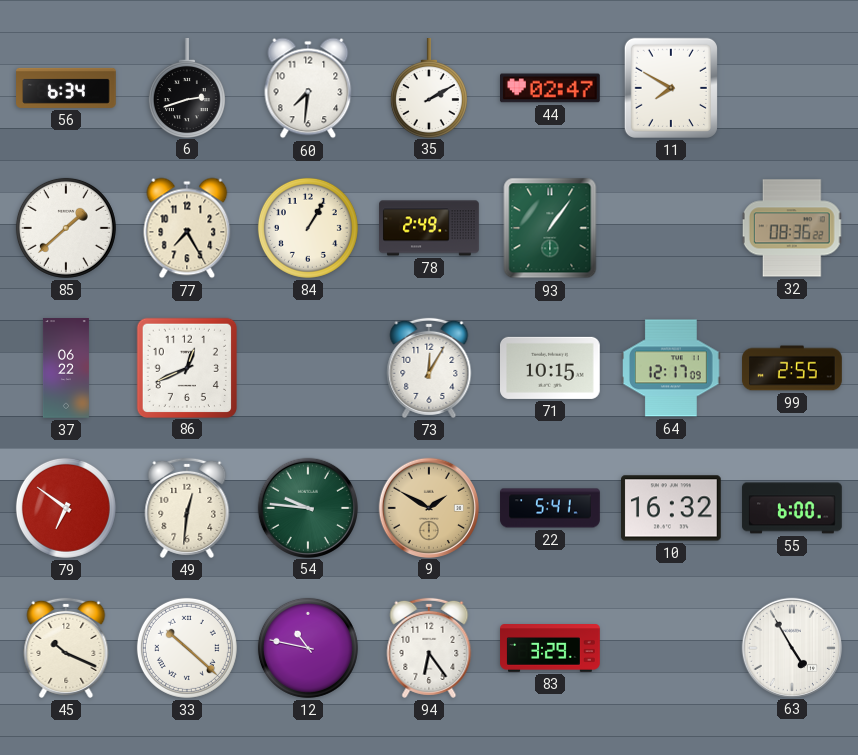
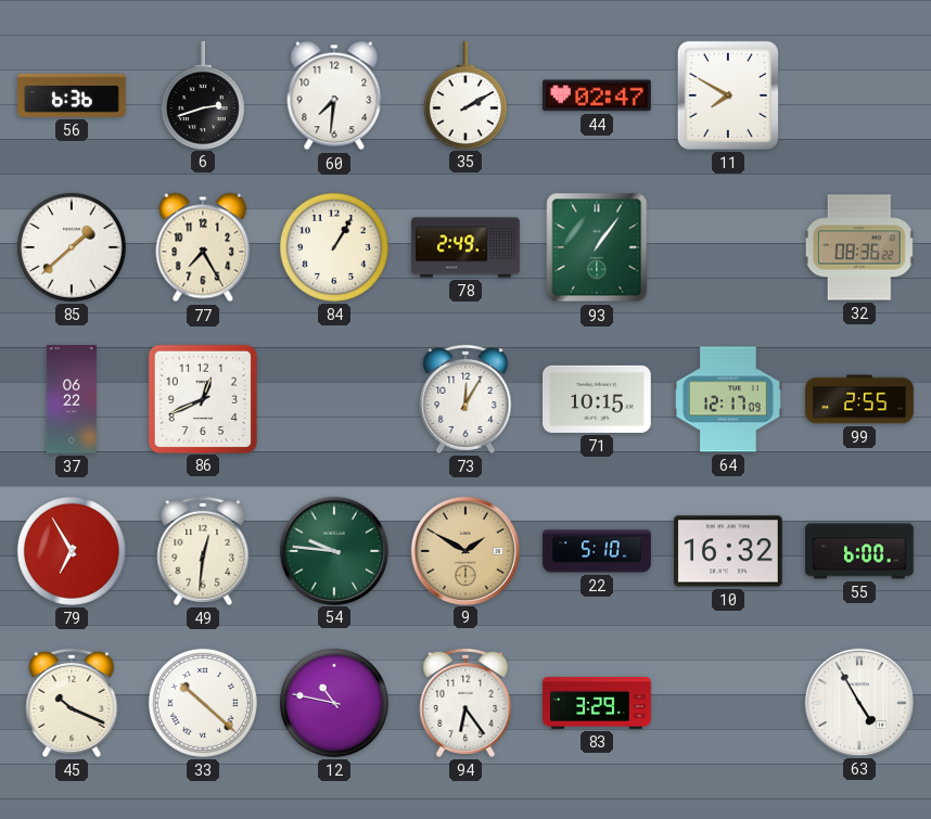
56: 6:34 -> 6:36
79: 6:51 -> 6:55
22: 5:41 -> 5:10
